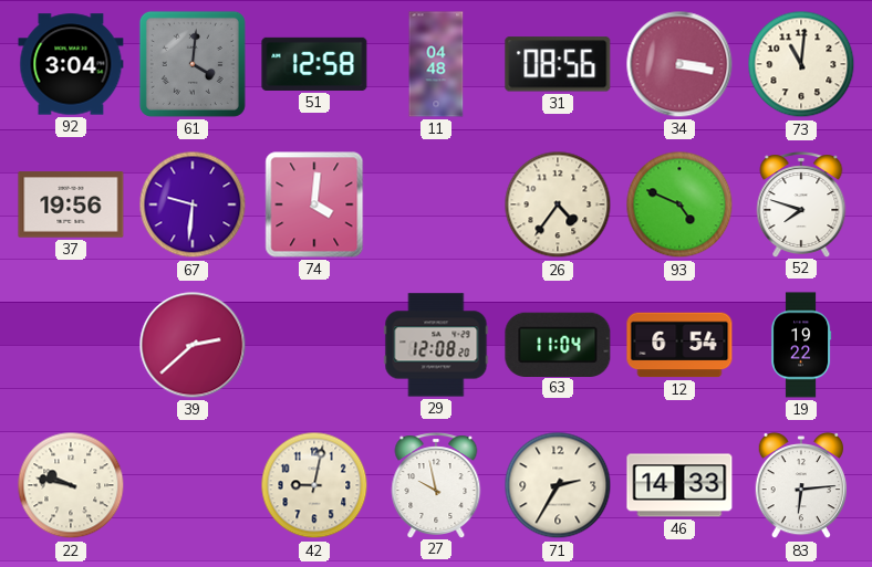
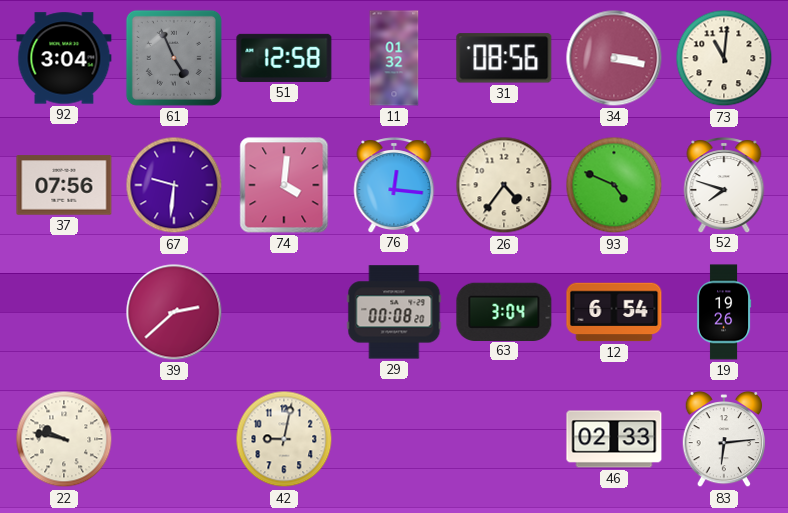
61: 4:01 -> 4:56
11: 04:48 -> 01:32
37: 19:56 -> 07:56
76: none -> 12:16
29: 12:08 -> 00:08
63: 11:04 -> 3:04
19: 19:22 -> 19:26
27: 9:58 -> none
71: 2:35 -> none
46: 14:33 -> 02:33
